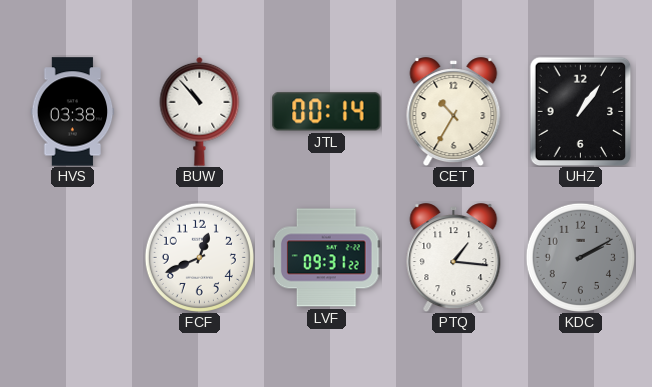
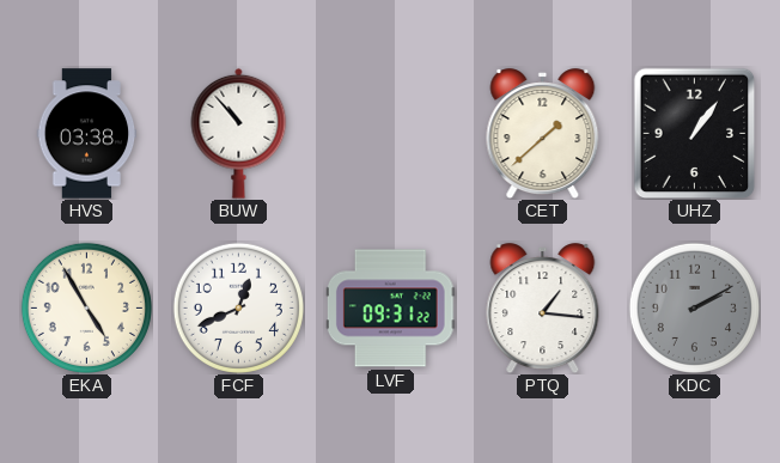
JTL: 00:14 -> none
CET: 10:35 -> 1:38
EKA: none -> 4:55
